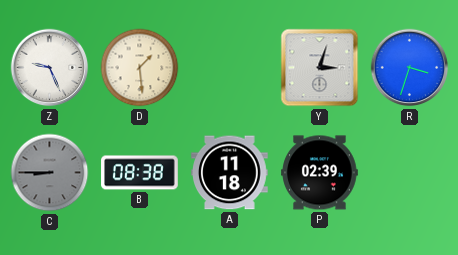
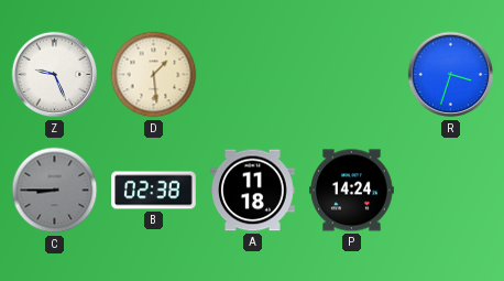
Y: 3:03 -> none
B: 08:38 -> 02:38
P: 02:39 -> 14:24
